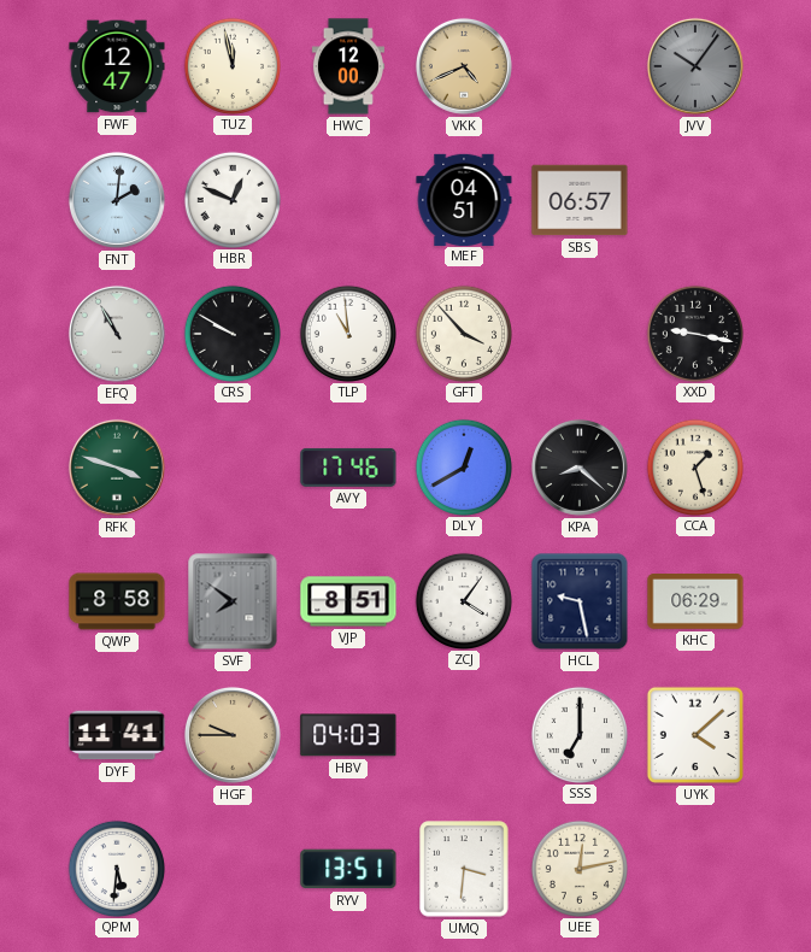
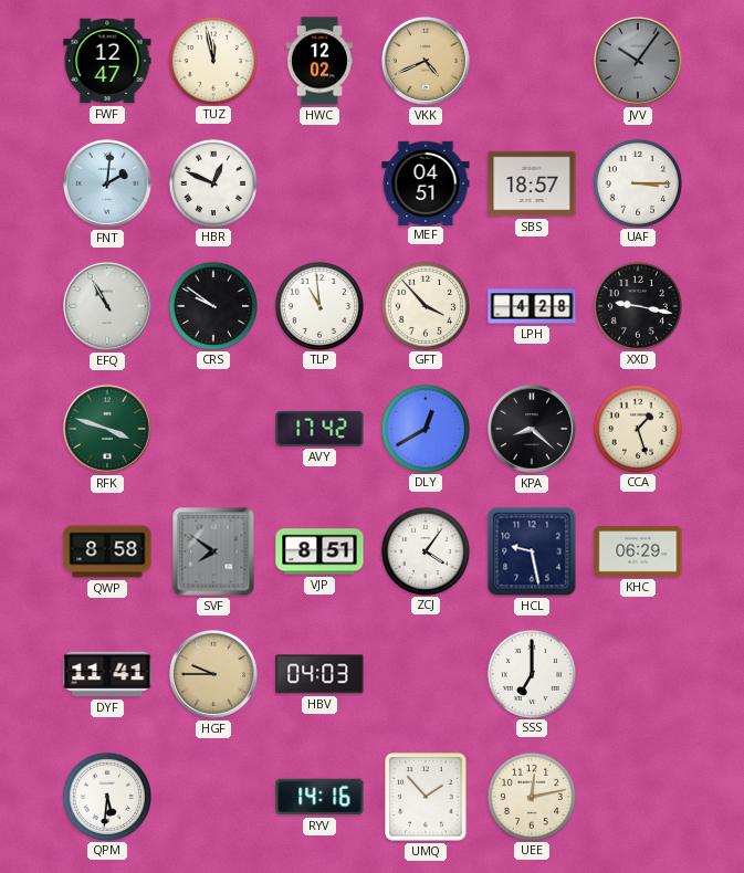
HWC: 12:00 -> 12:02
SBS: 06:57 -> 18:57
UAF: none -> 3:15
CRS: 9:50 -> 9:51
LPH: none -> 4:28
AVY: 17:46 -> 17:42
UYK: 4:08 -> none
RYV: 13:51 -> 14:16
UMQ: 3:31 -> 1:53
